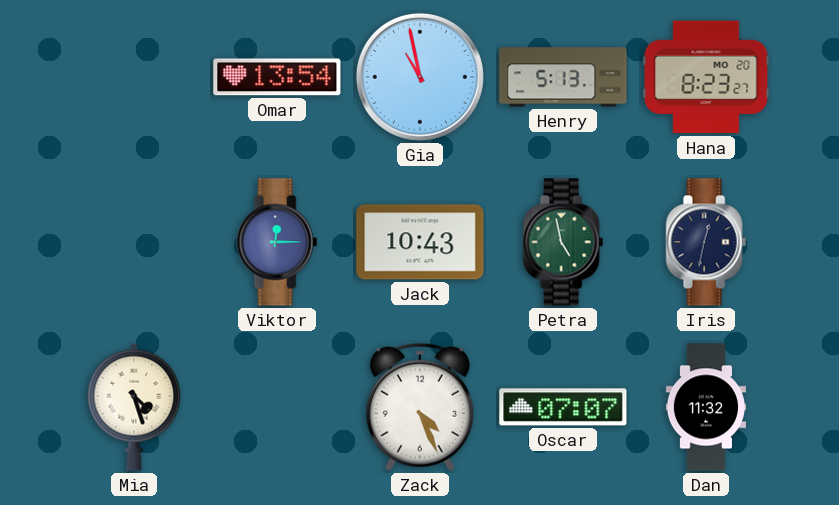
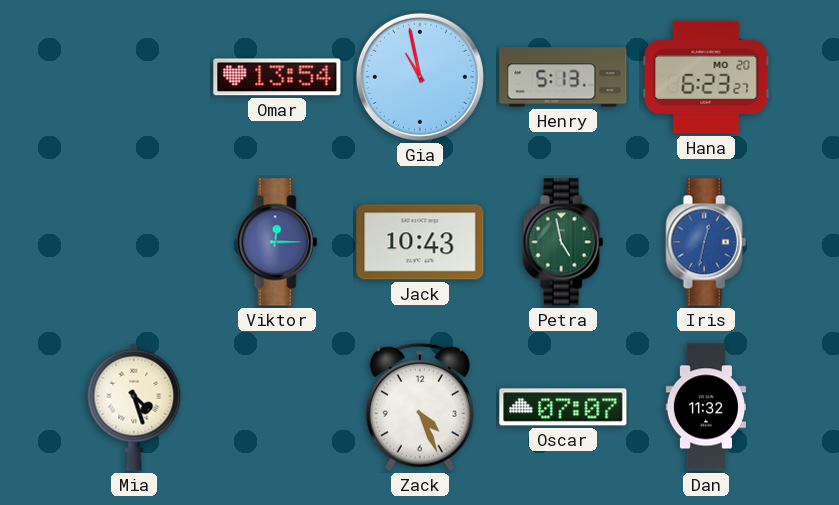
Hana: 8:23 -> 6:23
Iris dial: navy -> blue
